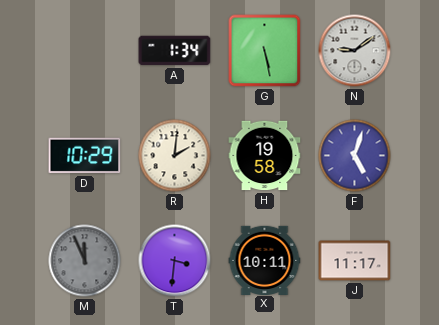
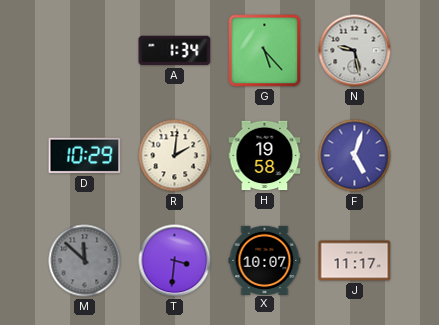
G: 5:28 -> 5:23
N: 9:09 -> 9:28
M: 11:56 -> 11:52
X: 10:11 -> 10:07
